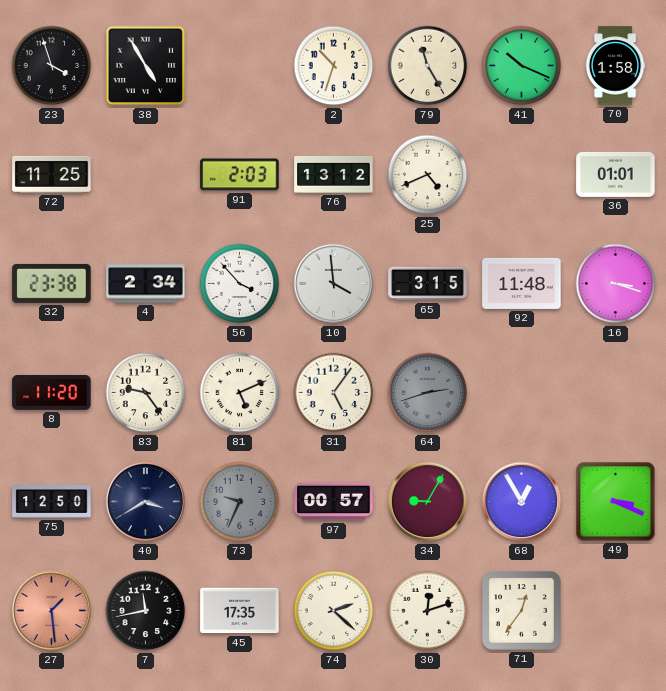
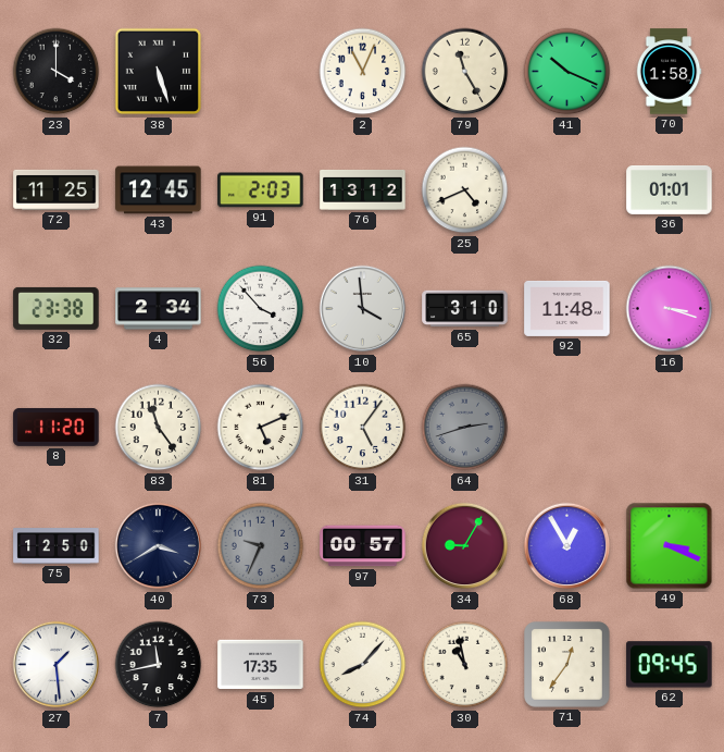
23: 3:57 -> 4:00
38: 4:55 -> 5:27
2: 10:33 -> 11:04
43: none -> 12:45
65: 3:15 -> 3:10
83: 9:24 -> 11:24
27 dial: salmon -> white
74: 2:22 -> 8:07
30: 12:12 -> 10:58
62: none -> 09:45
